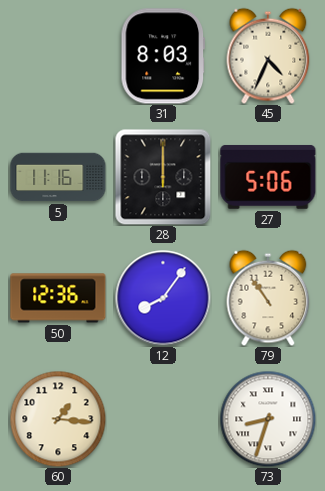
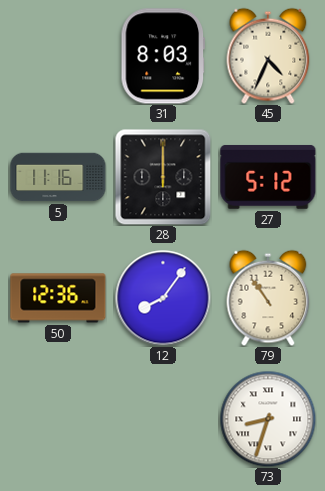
27: 5:06 -> 5:12
60: 1:16 -> none
